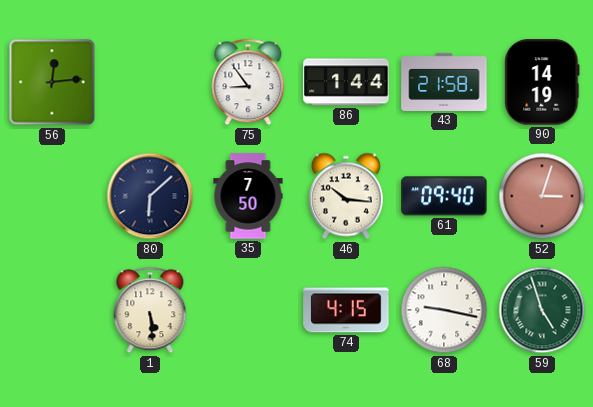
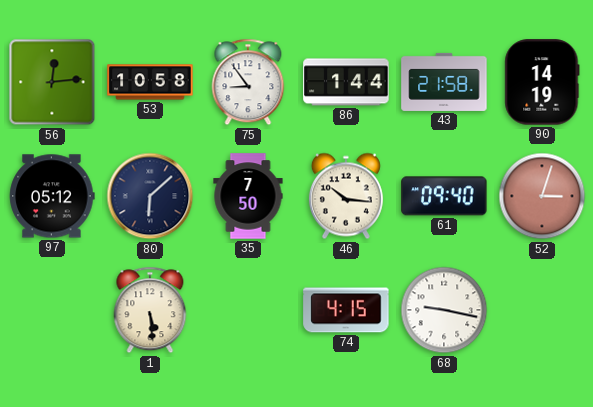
53: none -> 10:58
97: none -> 05:12
59: 4:57 -> none
